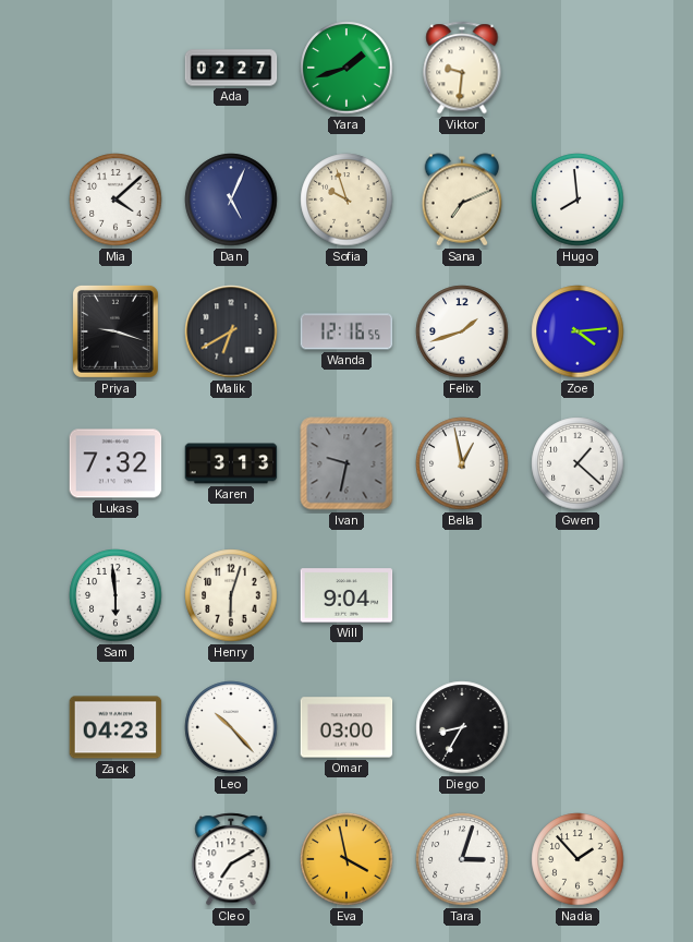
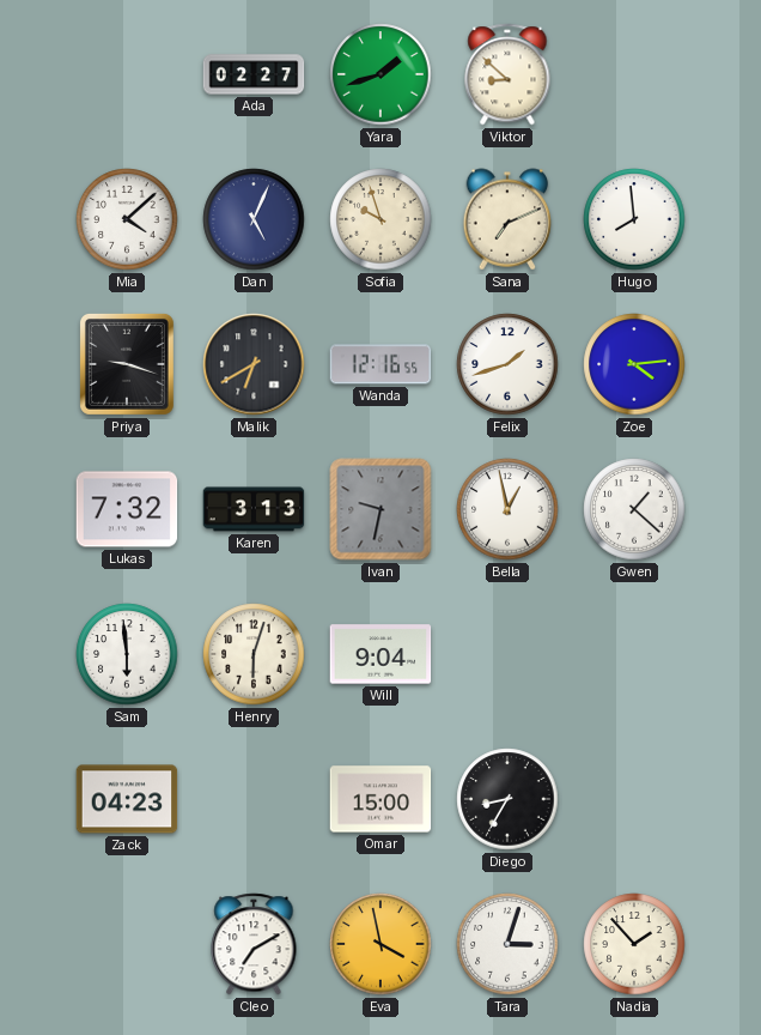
Viktor: 9:31 -> 8:52
Leo: 10:23 -> none
Omar: 03:00 -> 15:00
